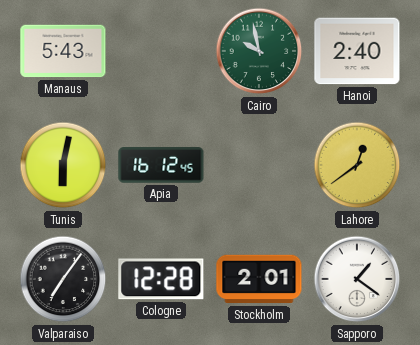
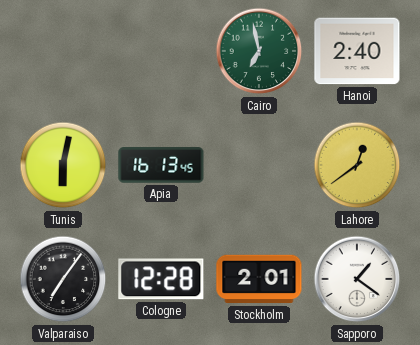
Manaus: 5:43 -> none
Cairo: 9:58 -> 6:58
Apia: 16:12 -> 16:13
